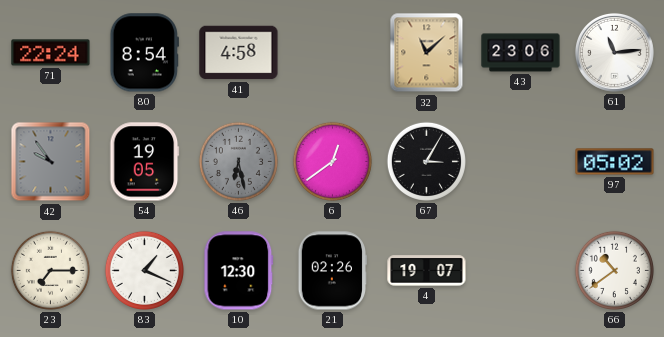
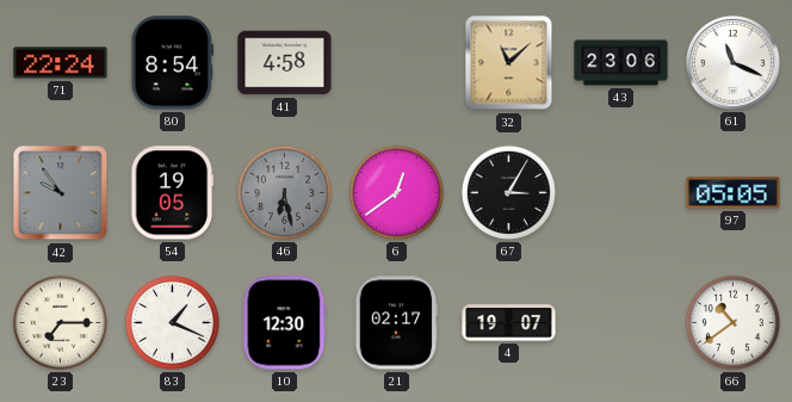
61: 11:14 -> 11:19
97: 05:02 -> 05:05
21: 02:26 -> 02:17
